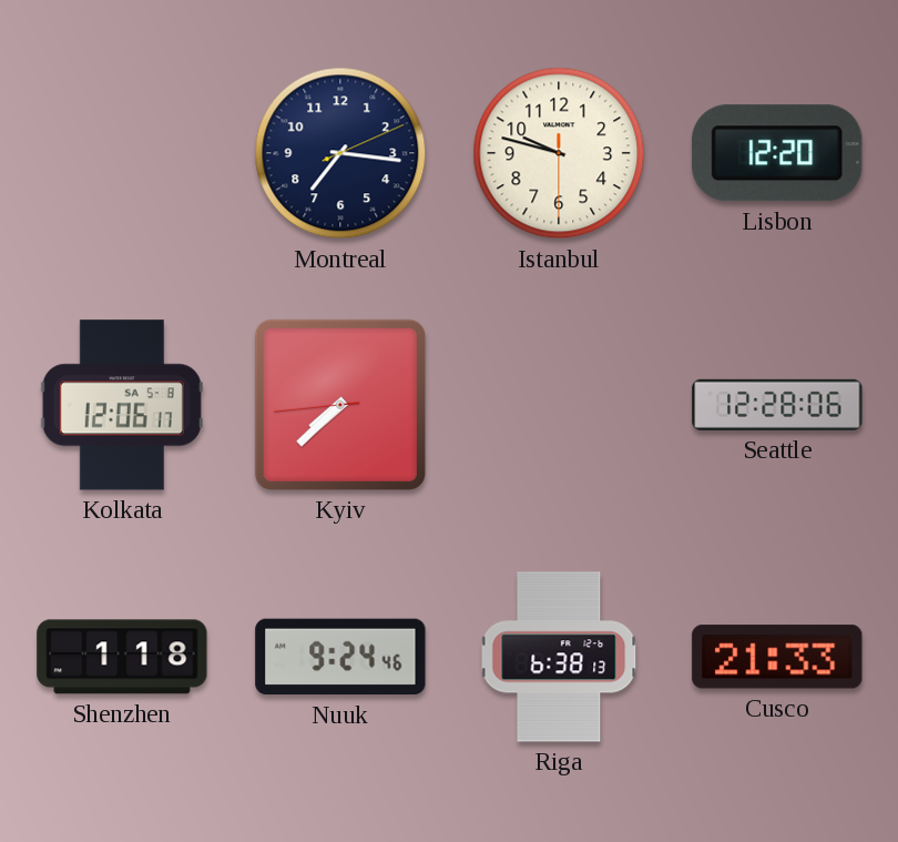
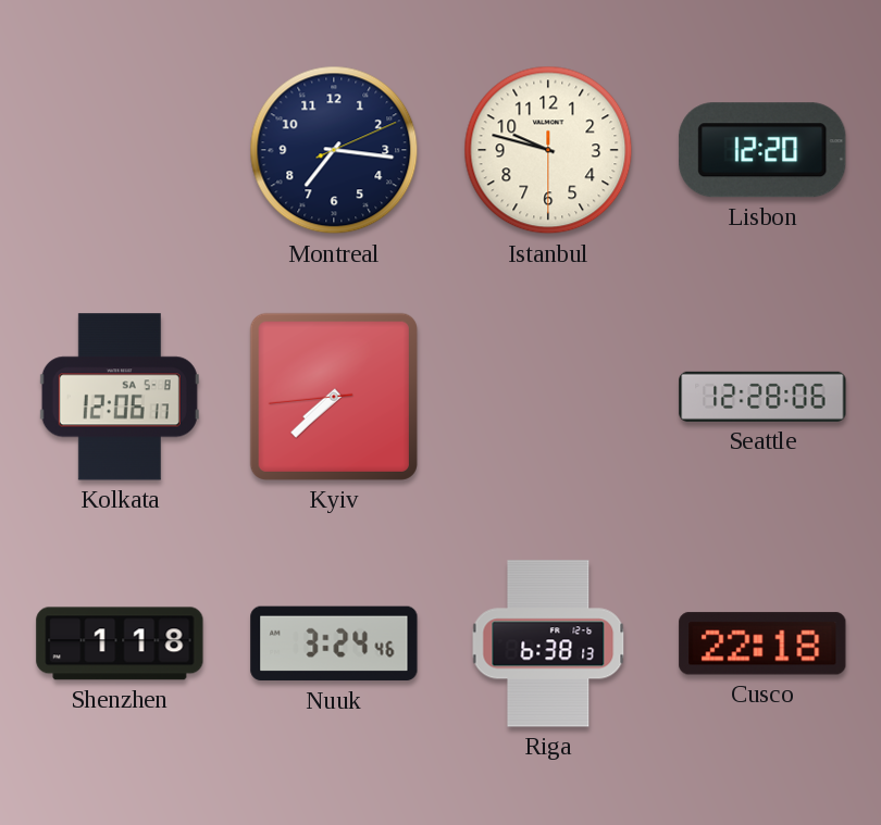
Nuuk: 9:24 -> 3:24
Cusco: 21:33 -> 22:18
